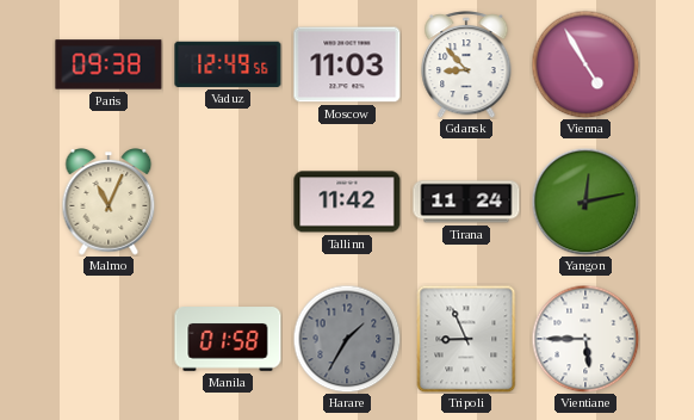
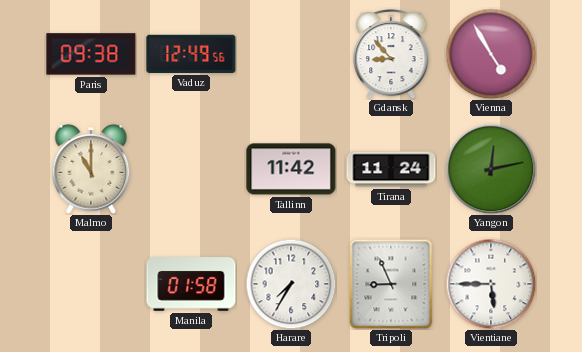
Moscow: 11:03 -> none
Malmo: 11:04 -> 11:00
Harare: 1:35 -> 7:35
Harare dial: grey -> white
